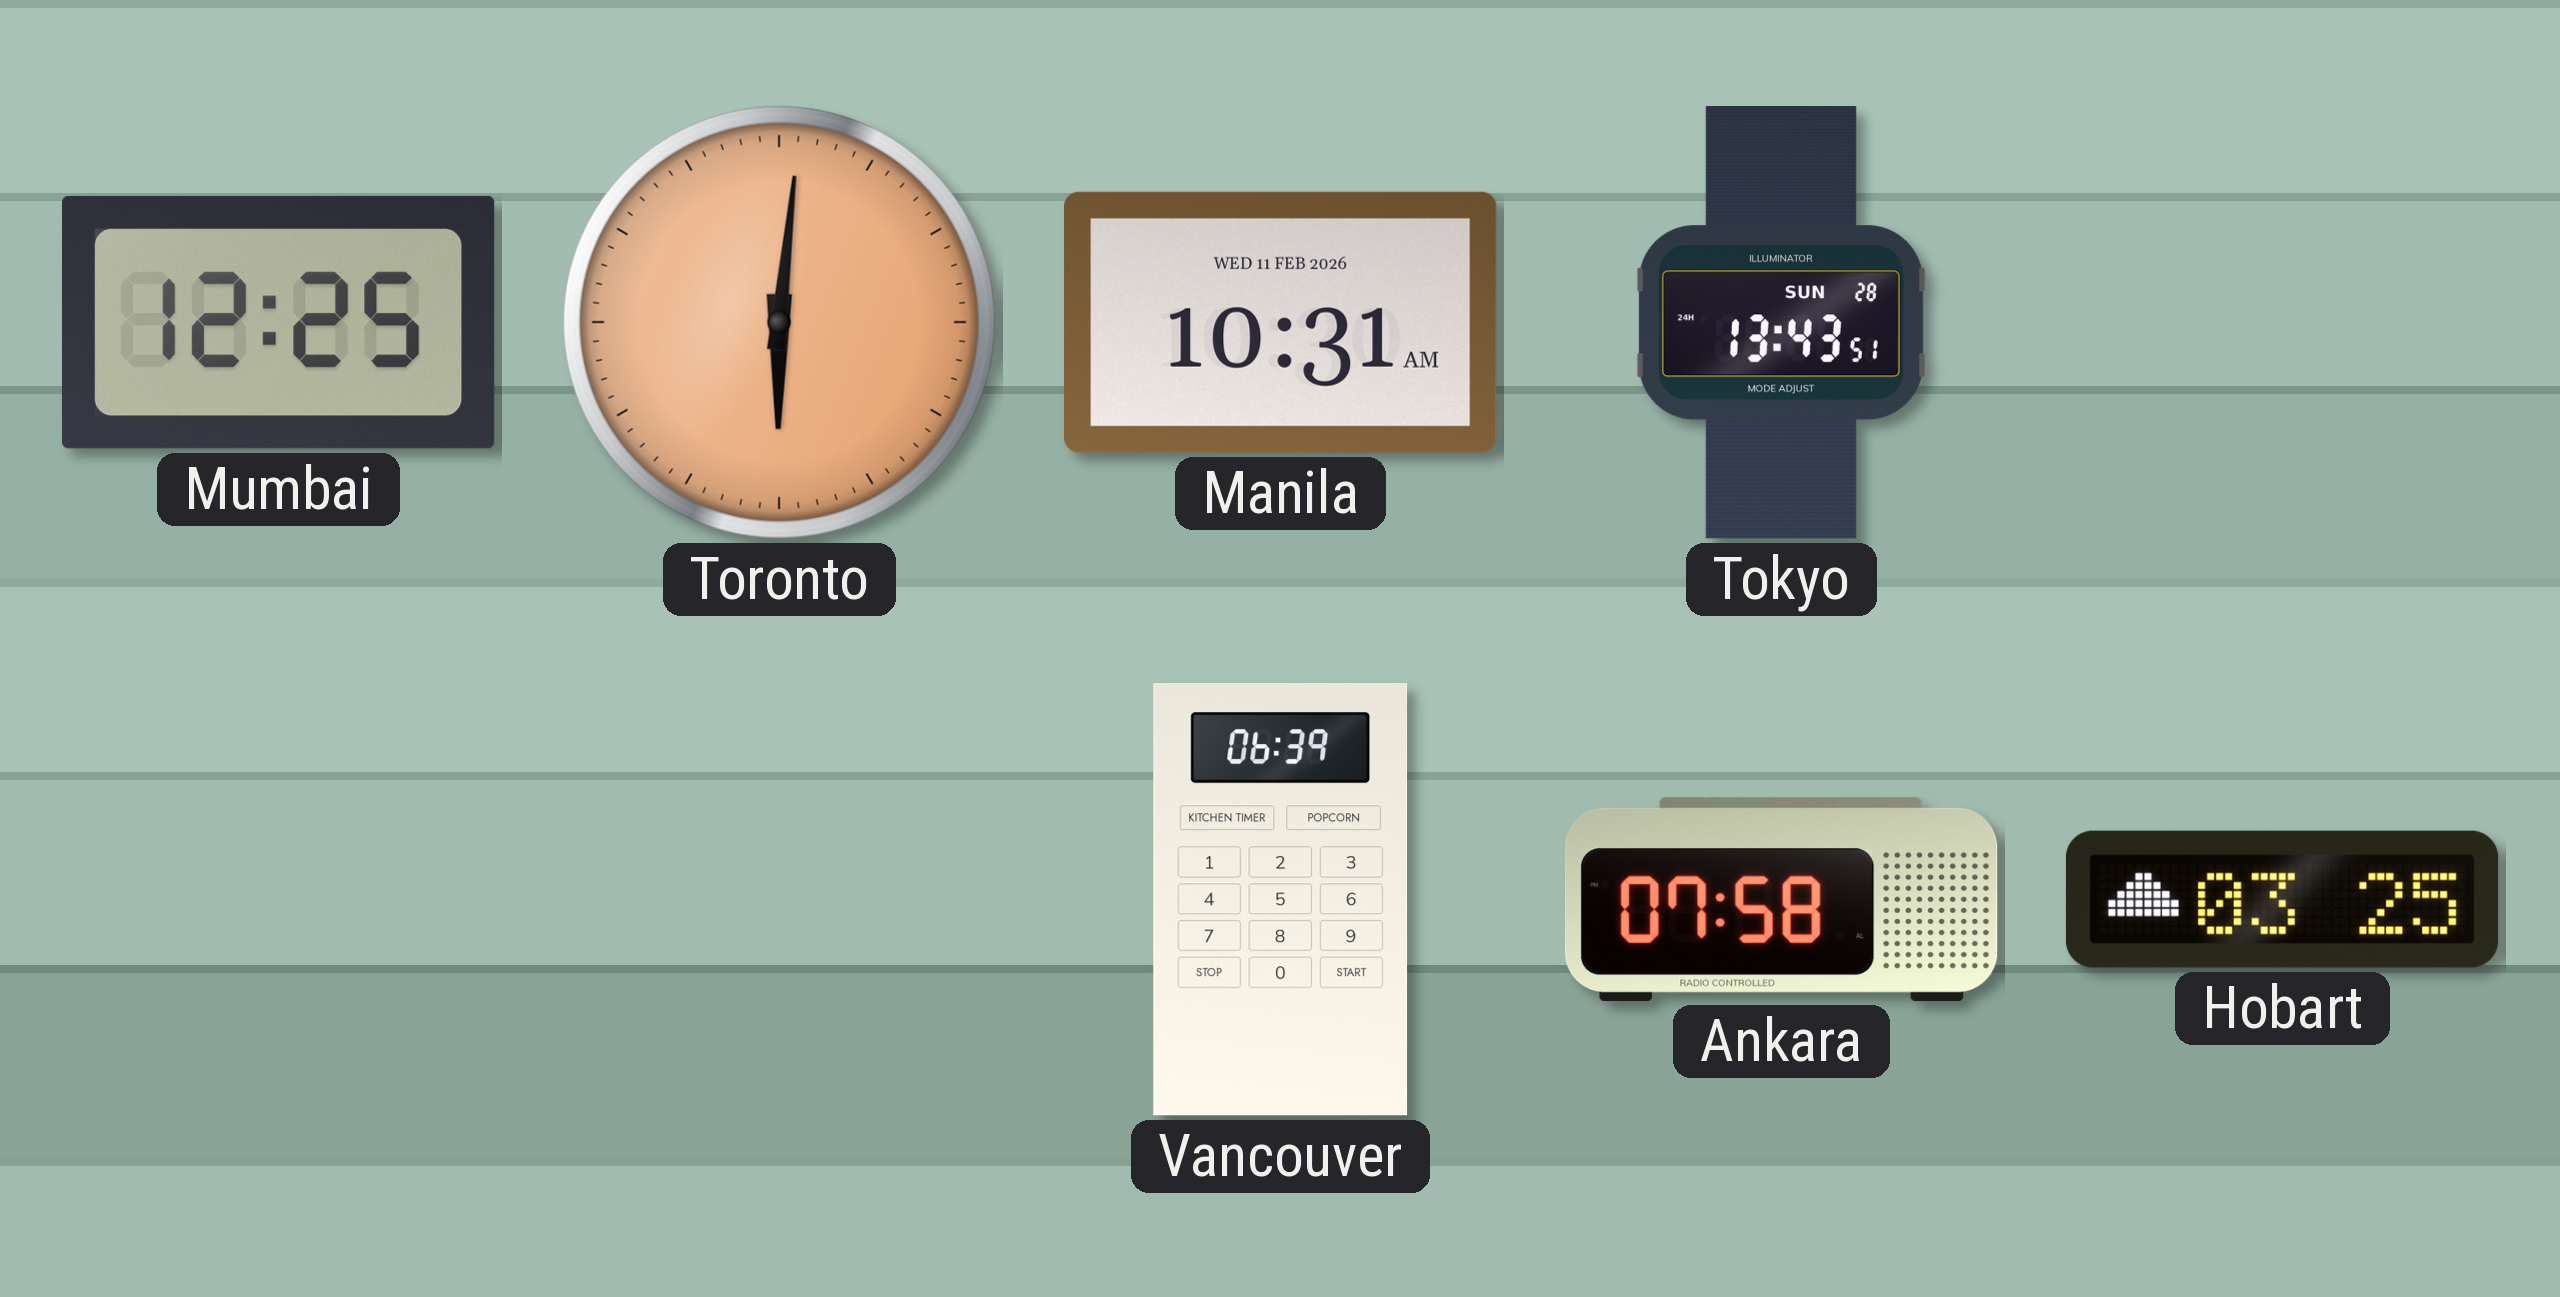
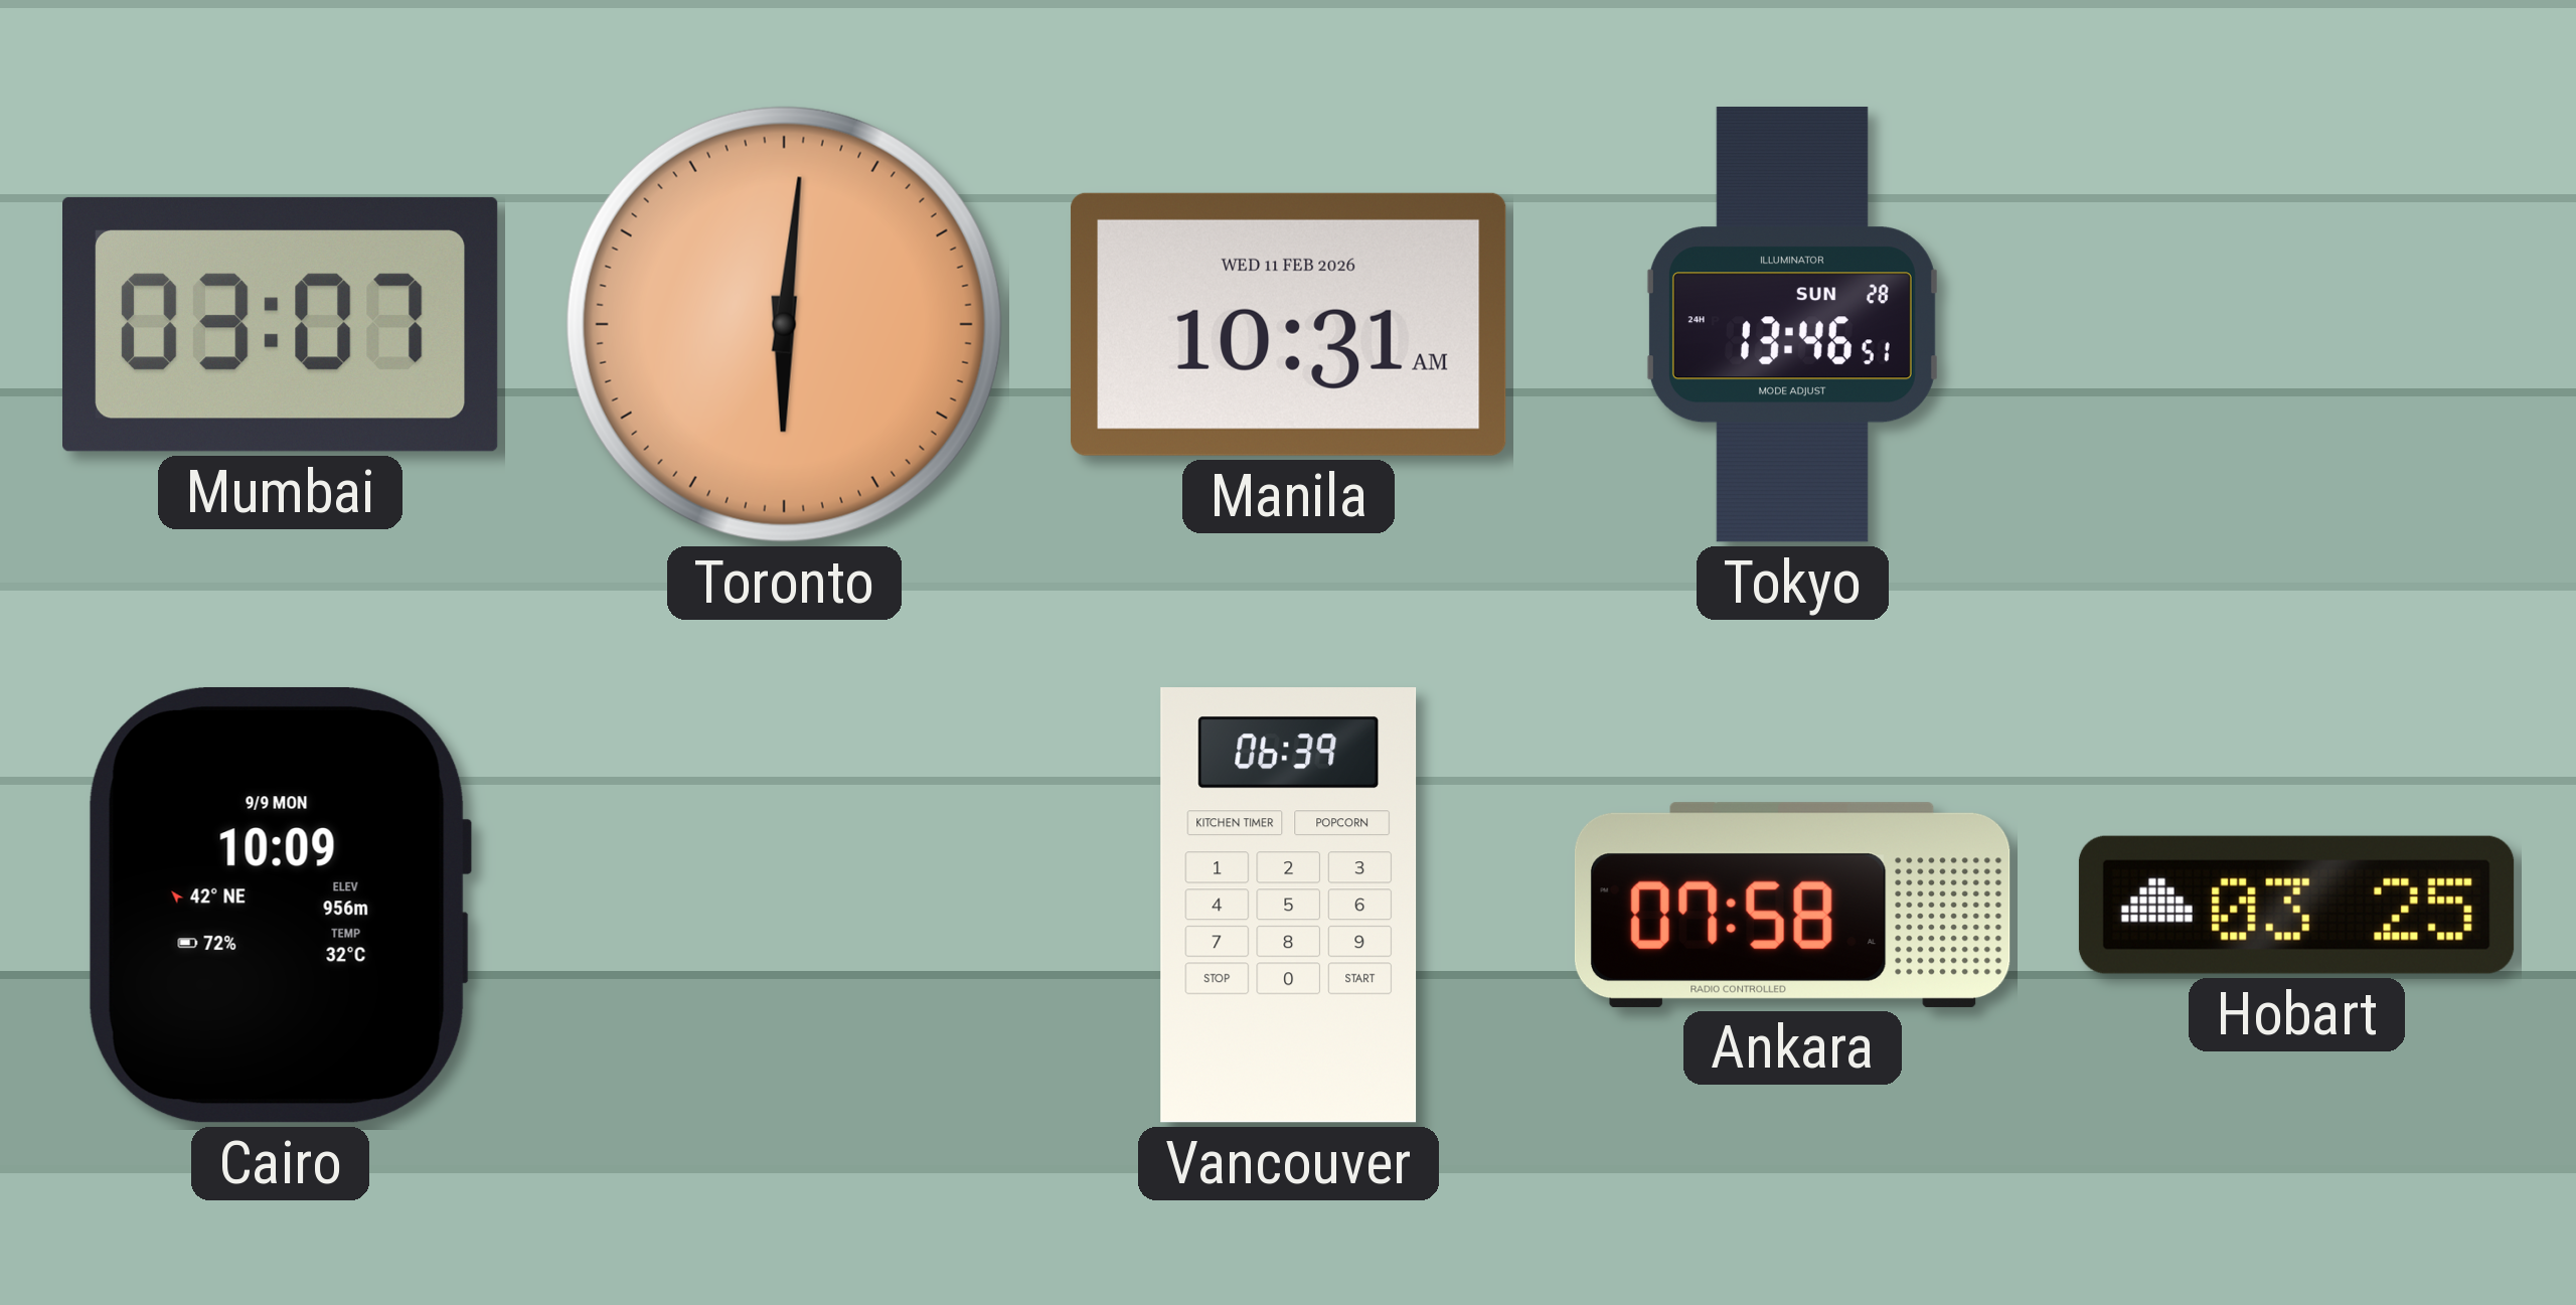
Mumbai: 12:25 -> 03:07
Tokyo: 13:43 -> 13:46
Cairo: none -> 10:09
